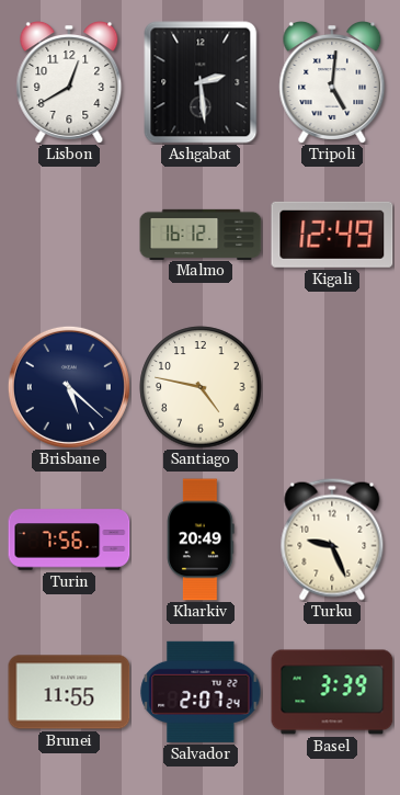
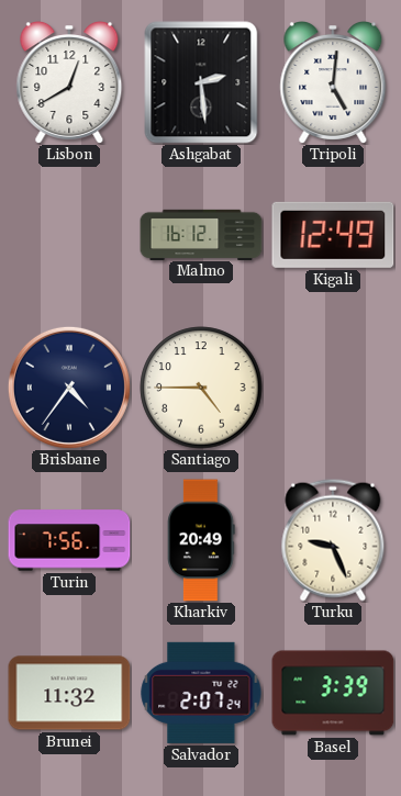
Brisbane: 5:22 -> 4:36
Santiago: 4:47 -> 4:45
Brunei: 11:55 -> 11:32
